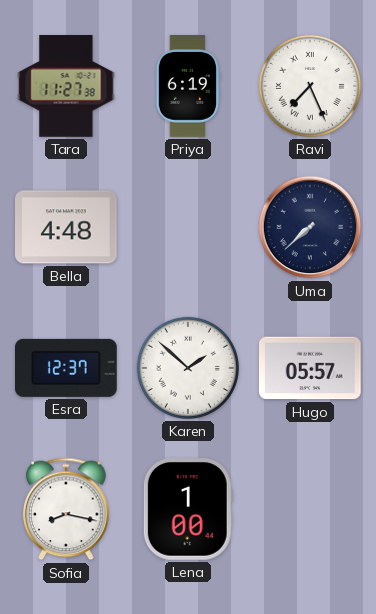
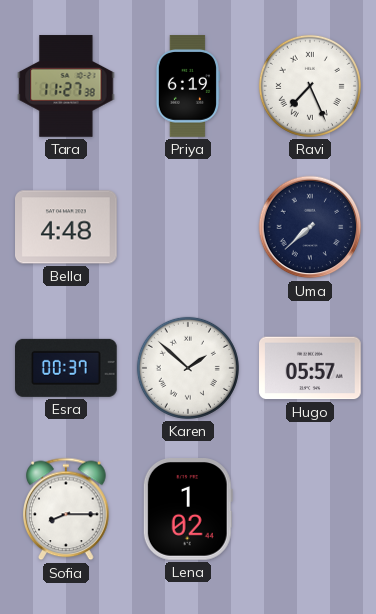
Esra: 12:37 -> 00:37
Sofia: 8:17 -> 8:15
Lena: 1:00 -> 1:02
